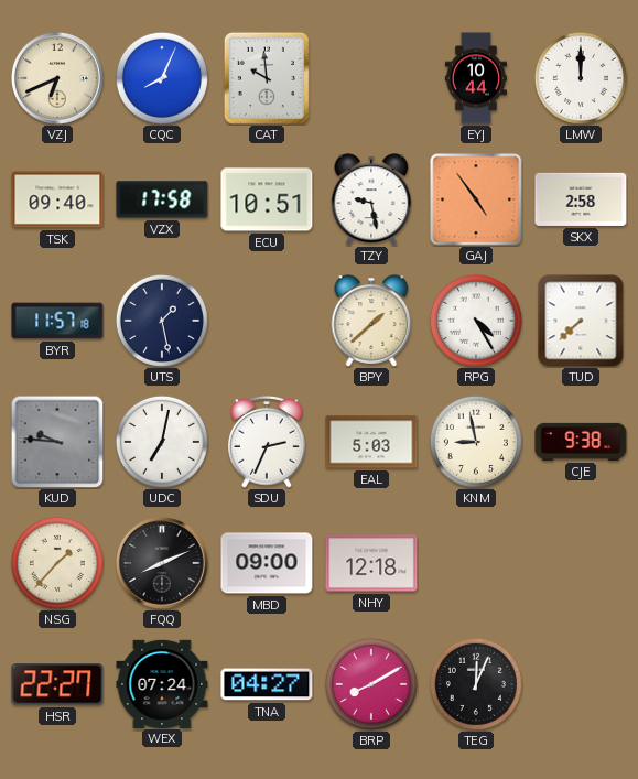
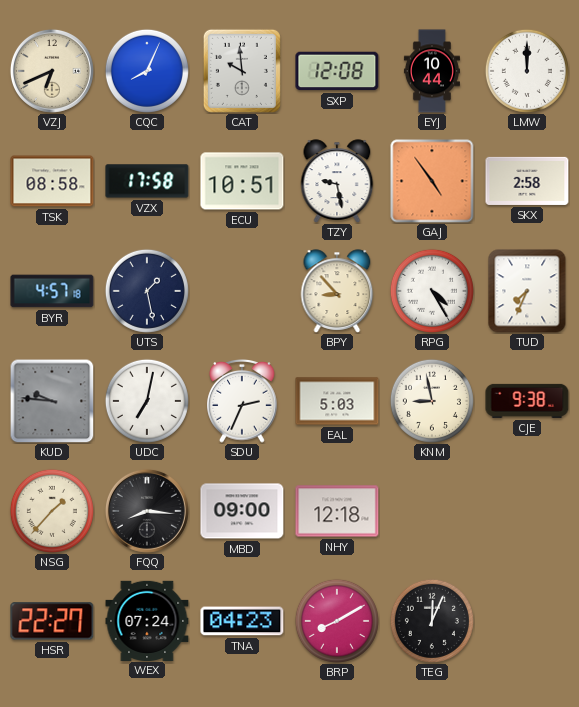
SXP: none -> 12:08
TSK: 09:40 -> 08:58
BYR: 11:57 -> 4:57
BPY: 1:38 -> 8:53
TUD: 7:38 -> 7:34
FQQ: 8:11 -> 8:16
TNA: 04:27 -> 04:23
